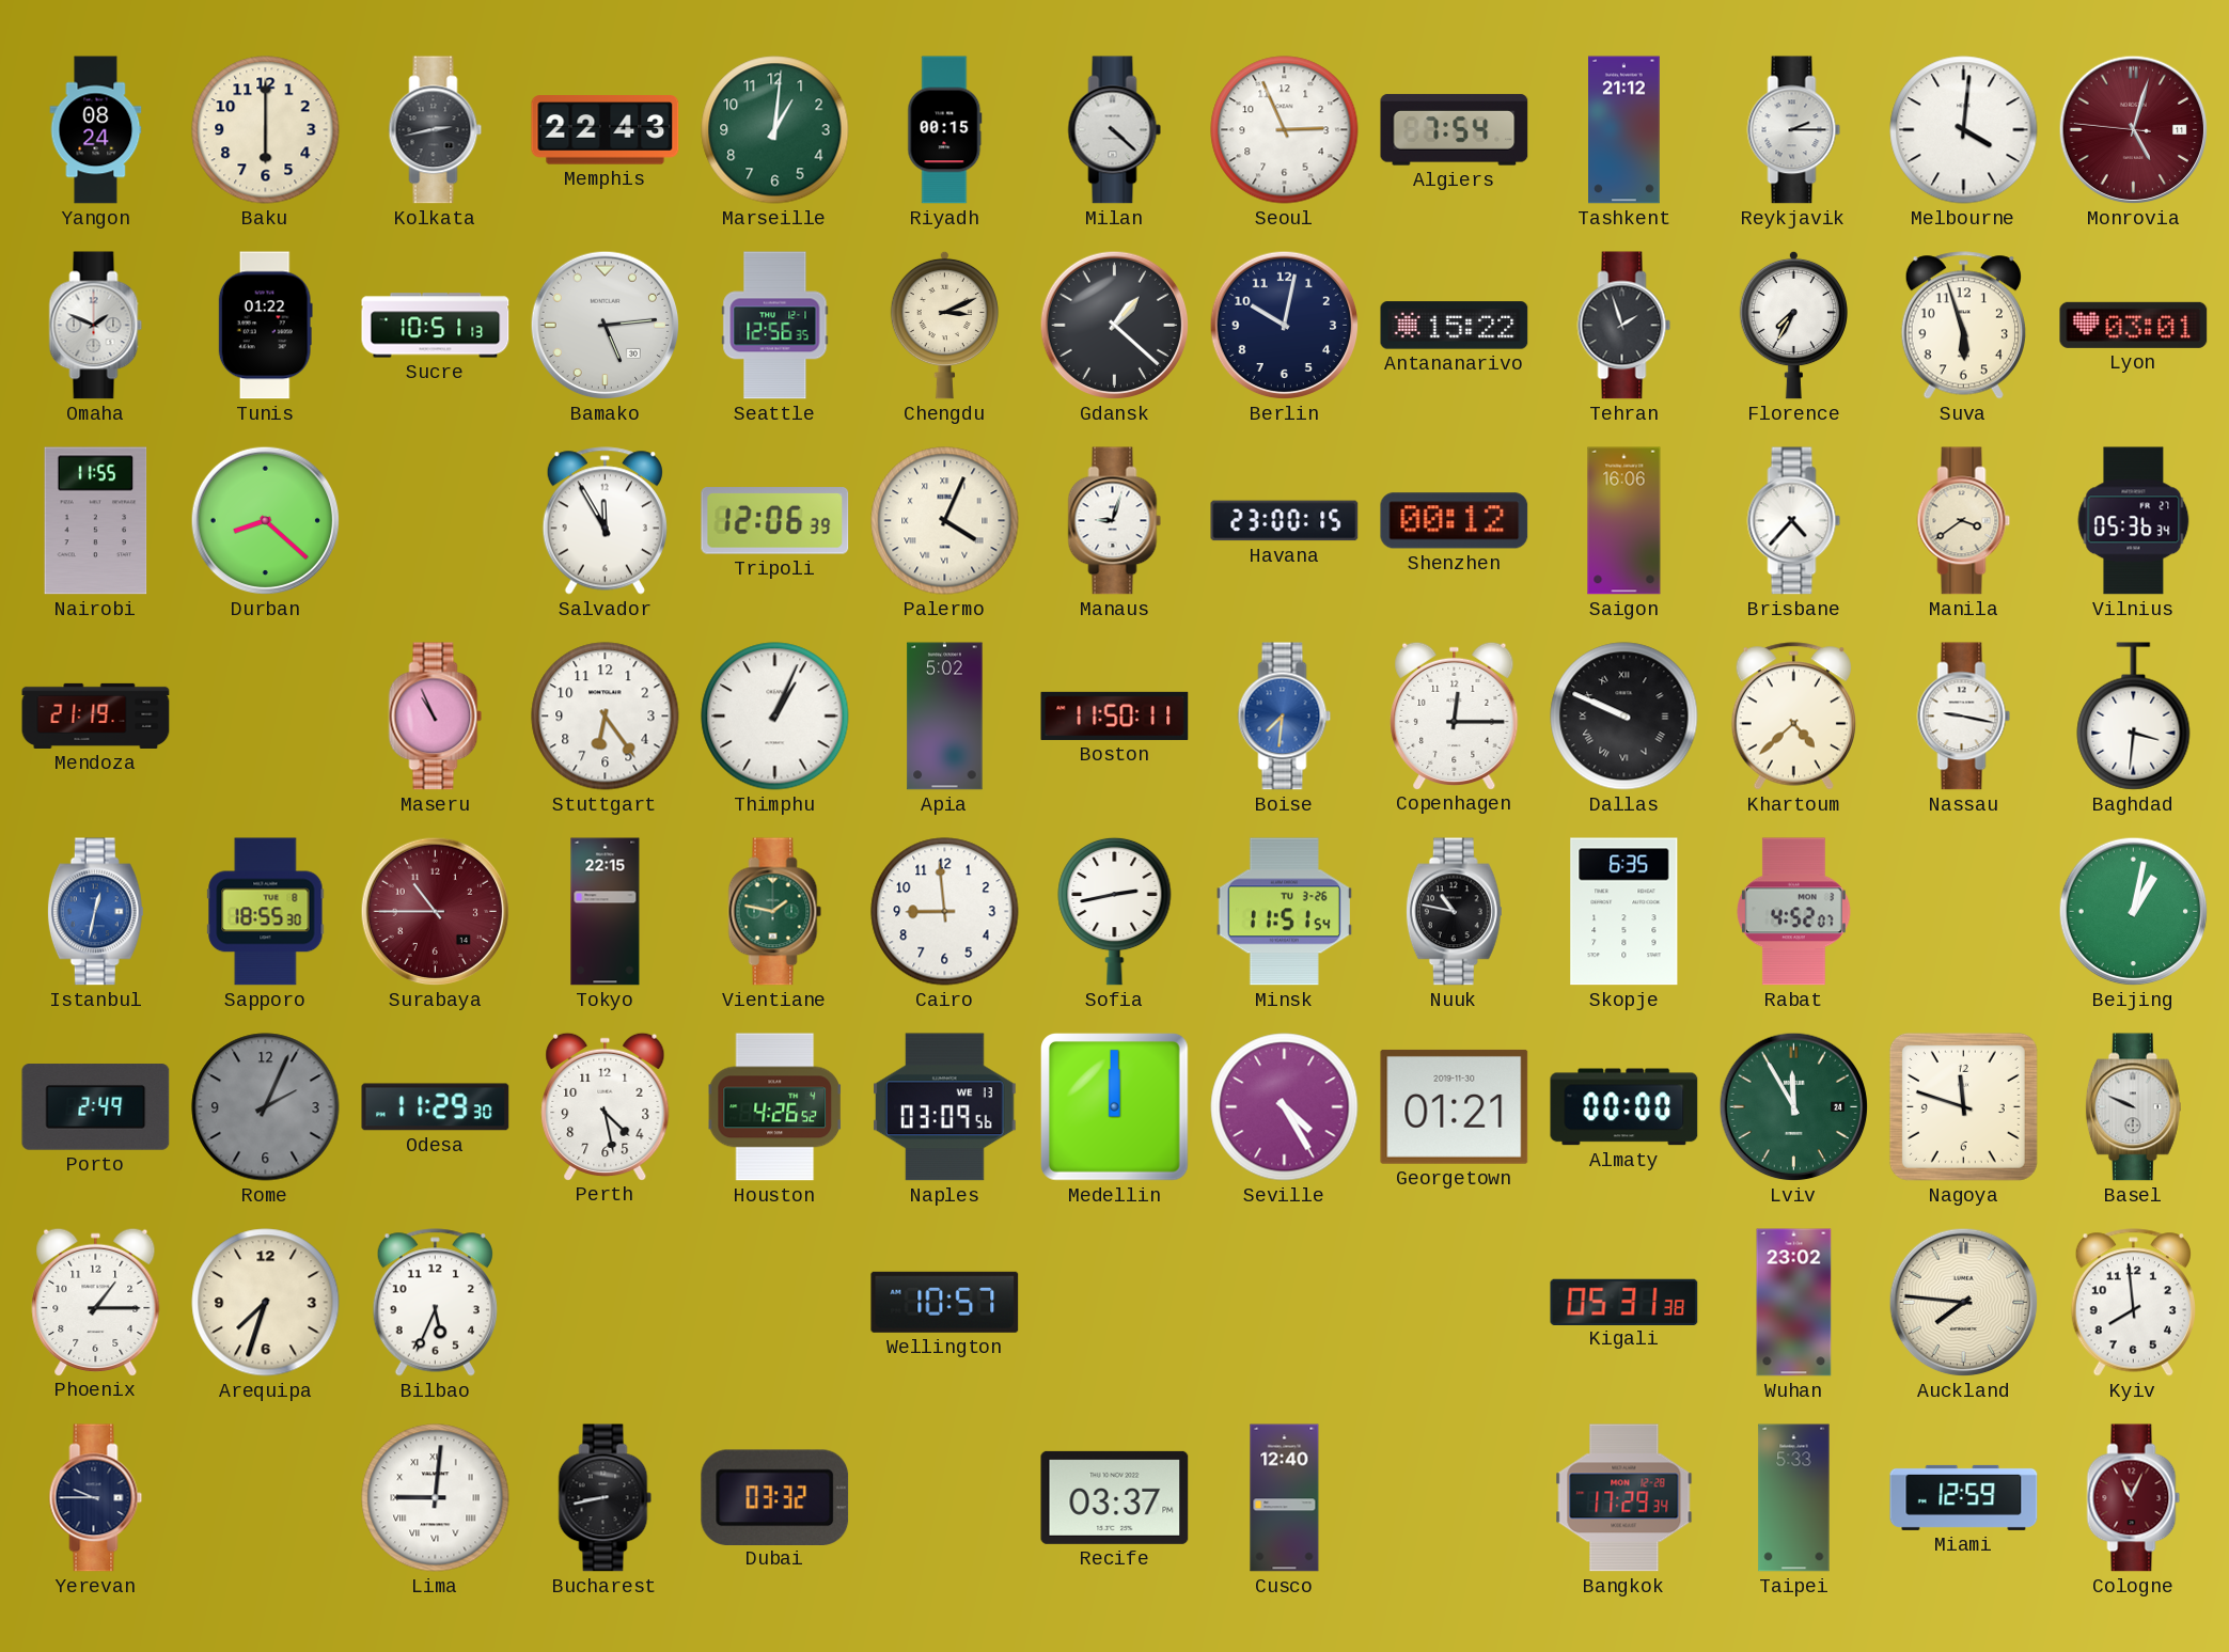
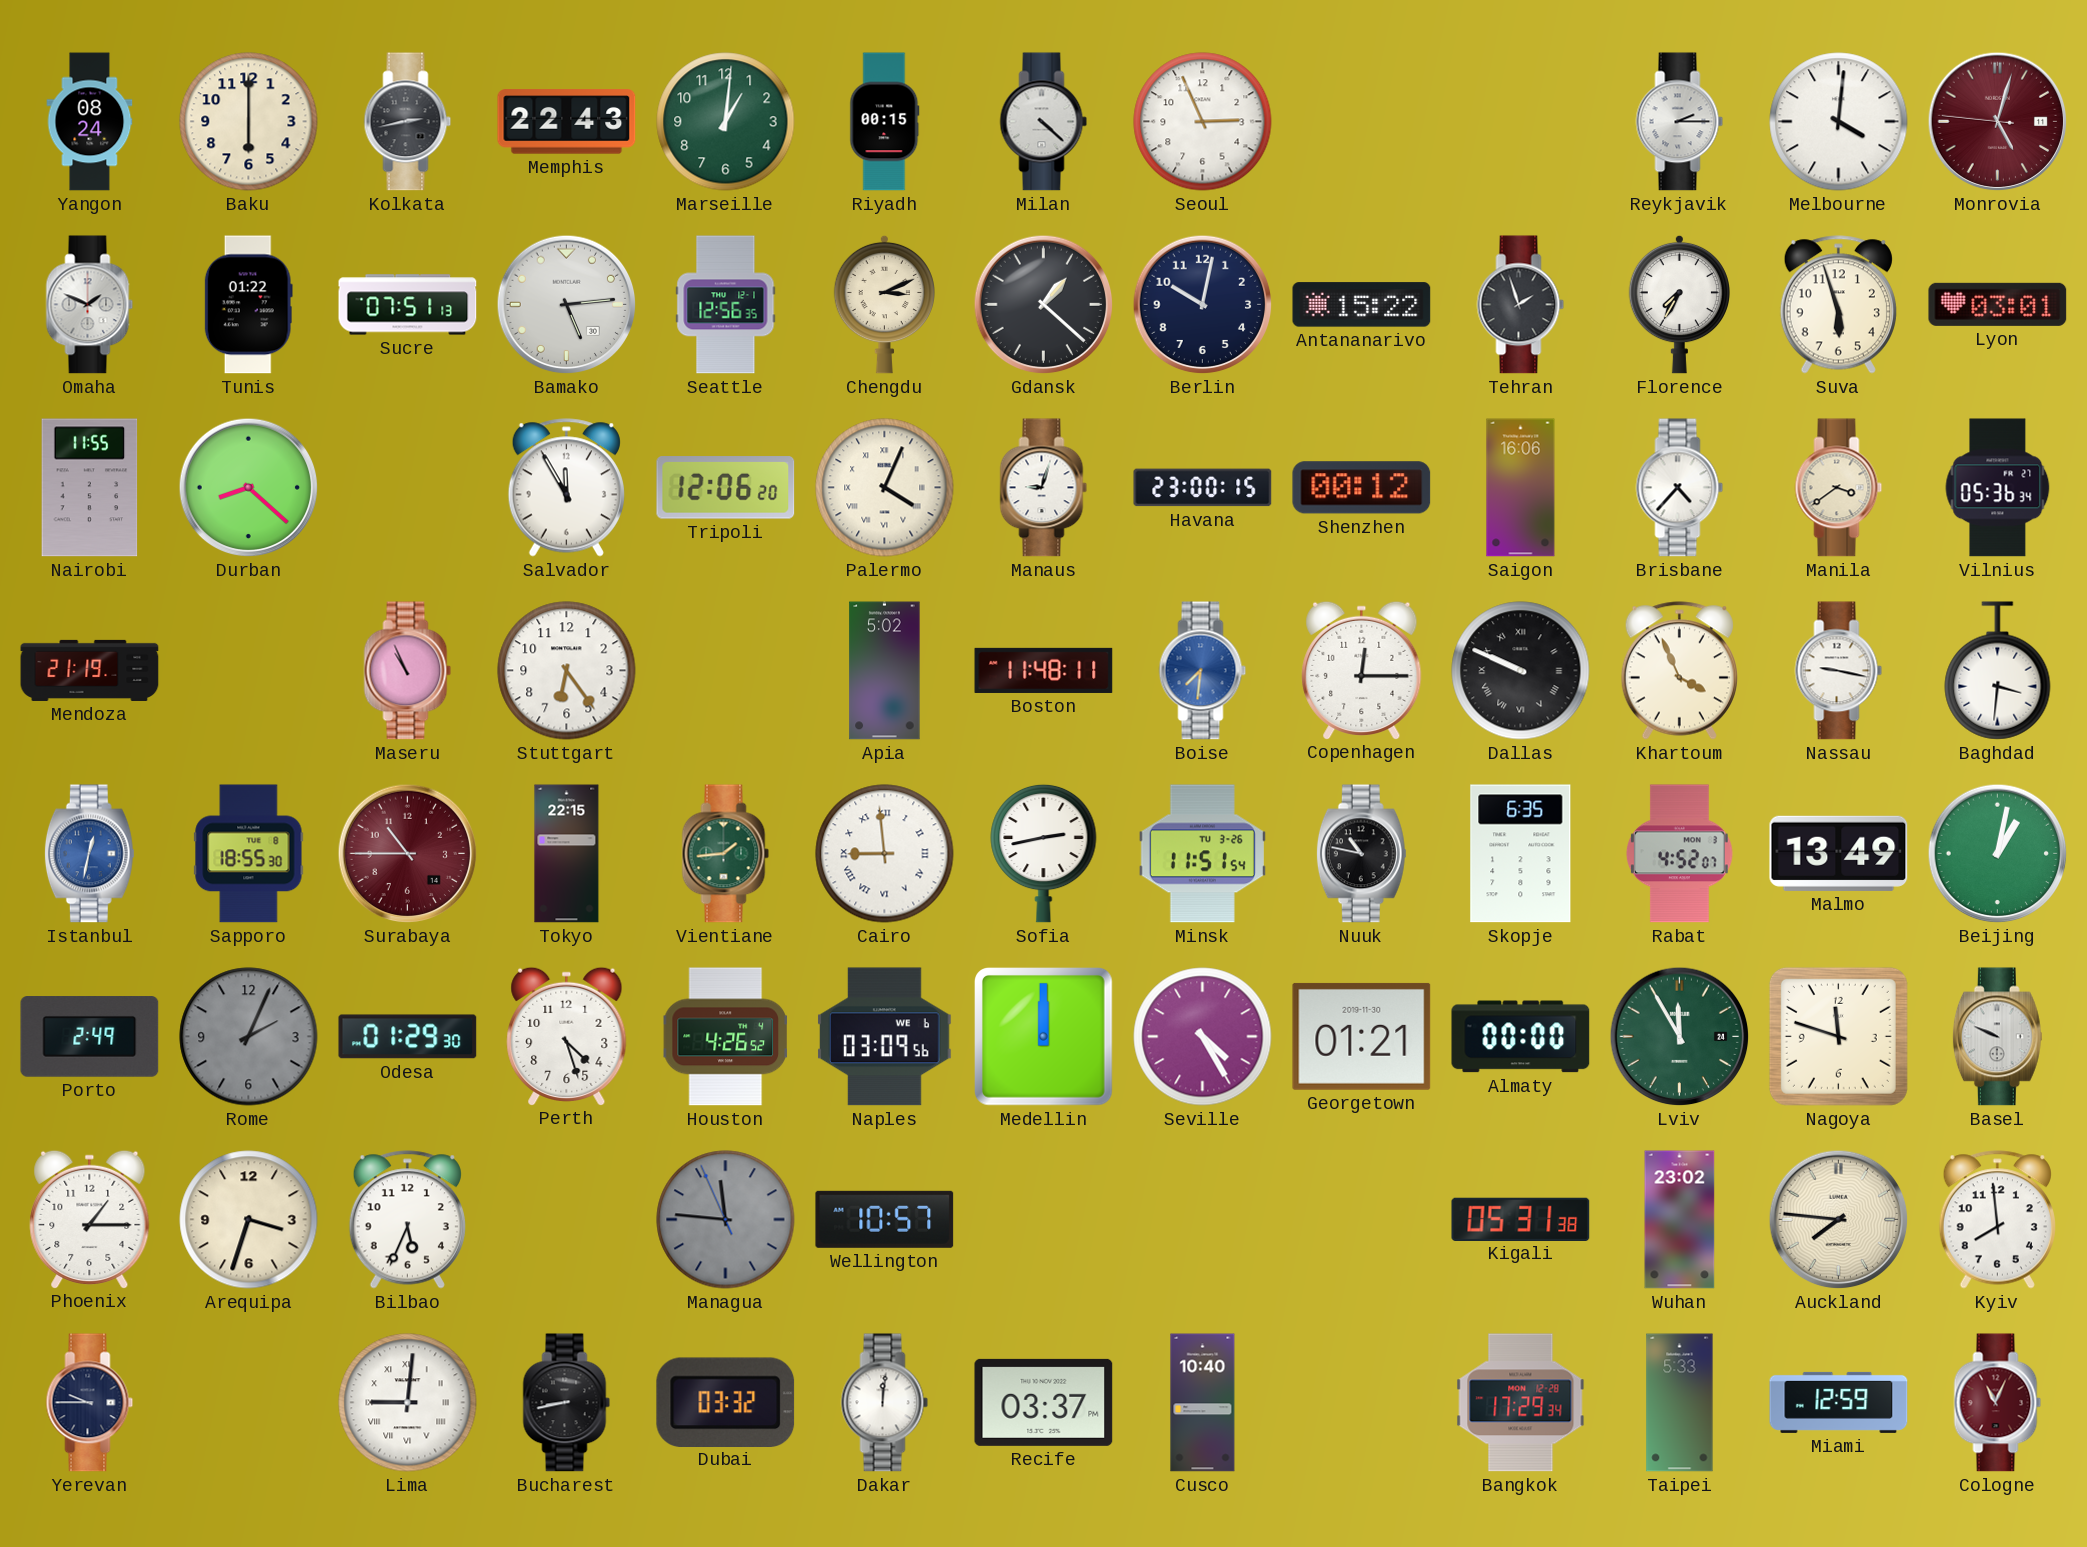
Algiers: 7:54 -> none
Tashkent: 21:12 -> none
Sucre: 10:51 -> 07:51
Tripoli: 12:06:39 -> 12:06:20
Thimphu: 1:04 -> none
Boston: 11:50 -> 11:48
Khartoum: 4:38 -> 3:56
Vientiane: 1:47 -> 1:44
Cairo numerals: Arabic -> Roman
Malmo: none -> 13:49
Odesa: 11:29 -> 01:29
Perth: 4:28 -> 4:27
Naples date: WE 13 -> WE 6
Arequipa: 7:33 -> 3:33
Managua: none -> 11:45
Dakar: none -> 12:01
Cusco: 12:40 -> 10:40
